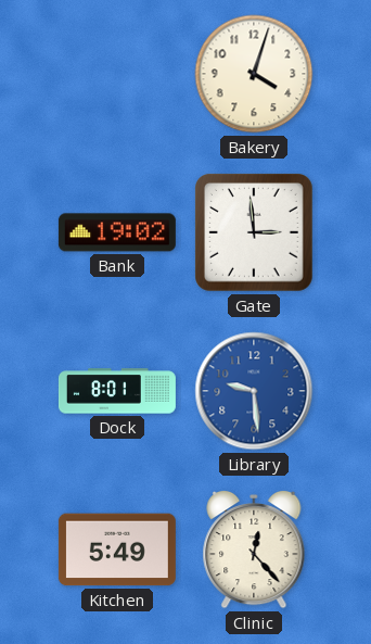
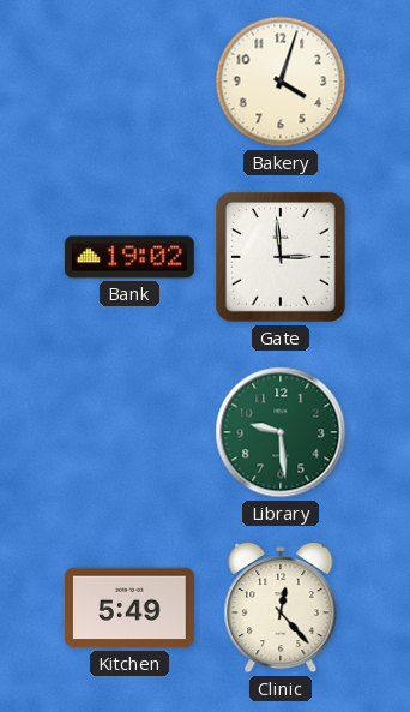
Dock: 8:01 -> none
Library dial: blue -> green
